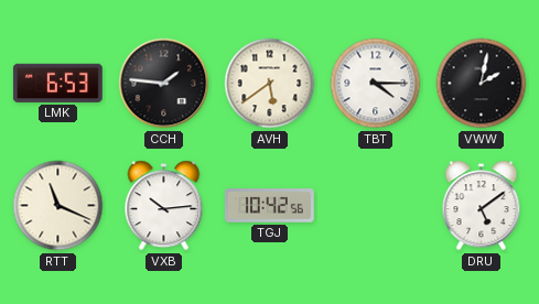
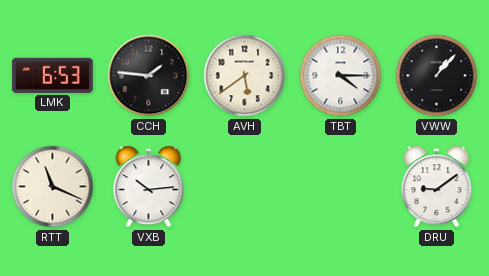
VWW: 2:02 -> 1:07
TGJ: 10:42 -> none
DRU: 5:09 -> 9:09
